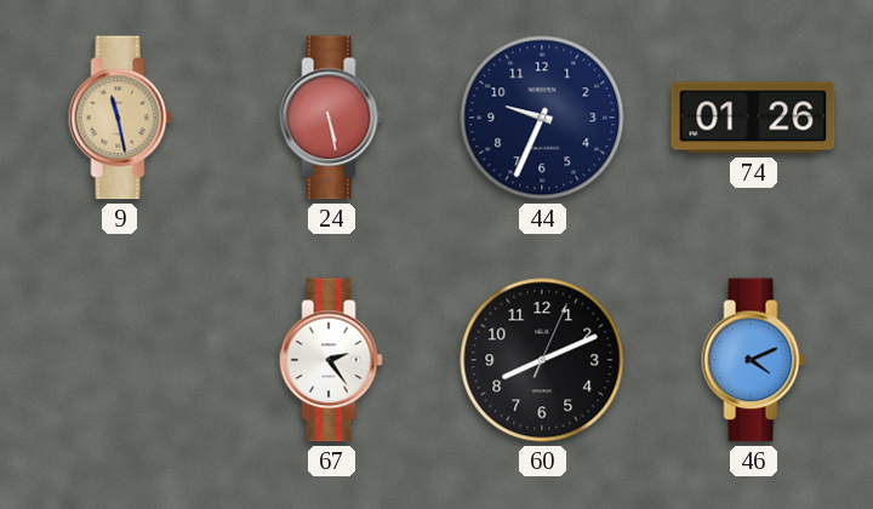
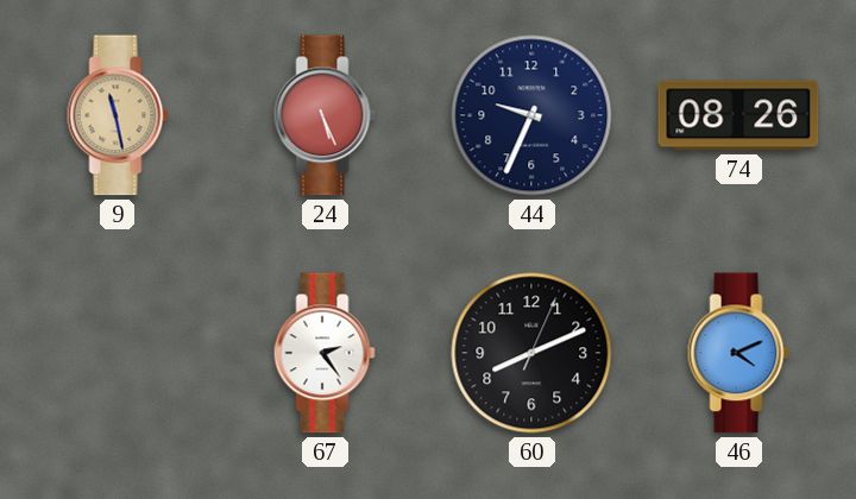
24: 5:28 -> 5:26
74: 01:26 -> 08:26
